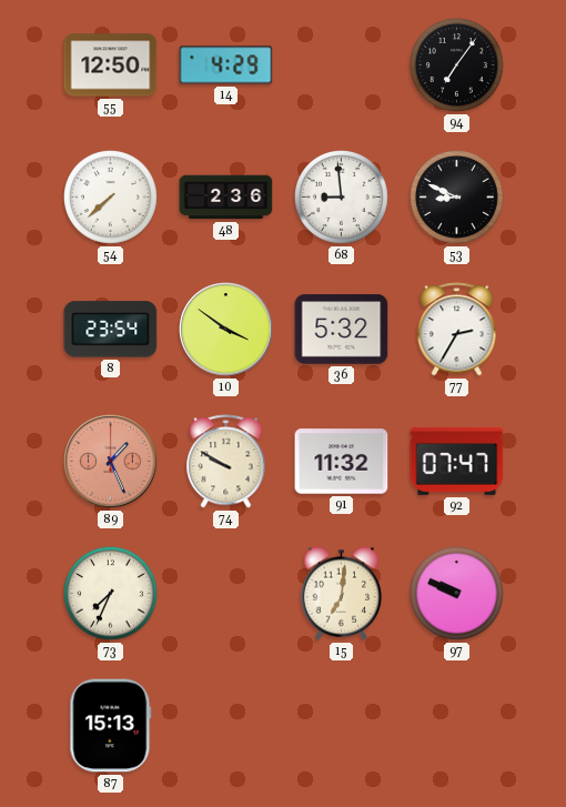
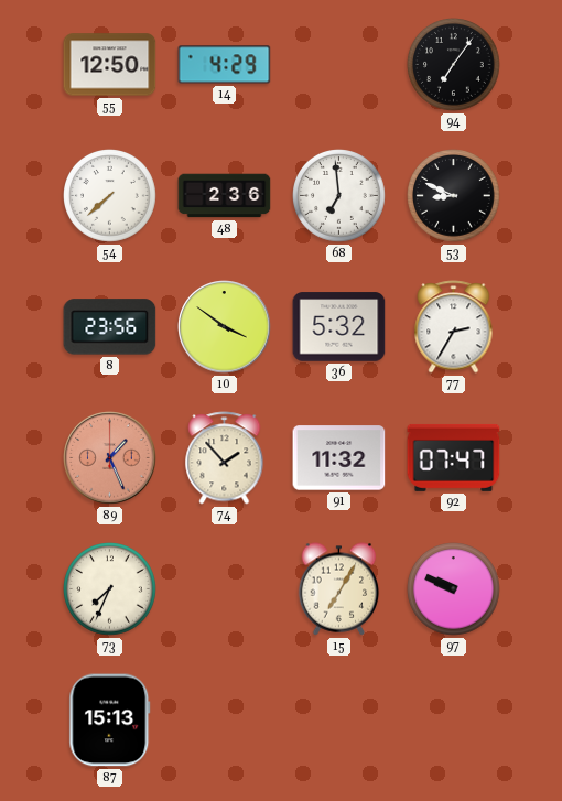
68: 8:59 -> 6:59
8: 23:54 -> 23:56
74: 9:50 -> 1:53
15: 7:01 -> 7:05
